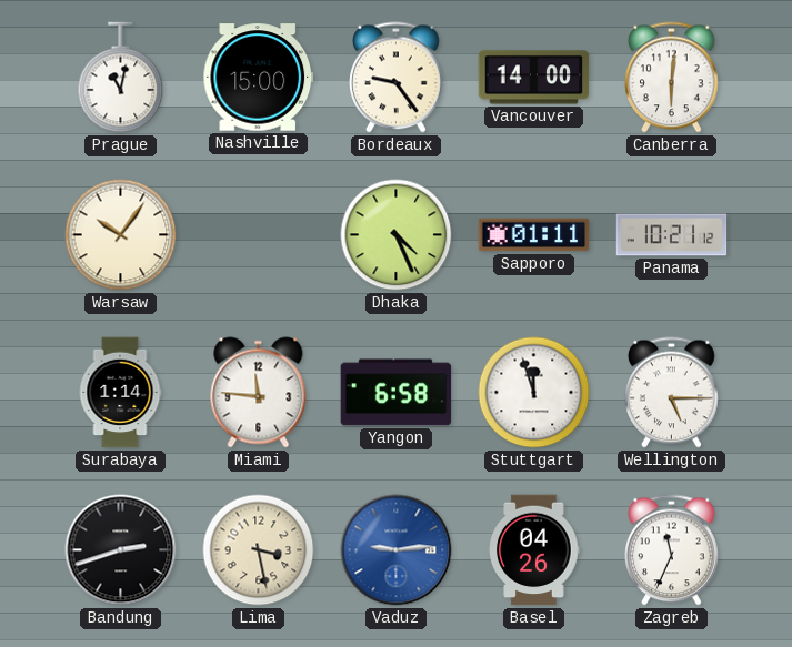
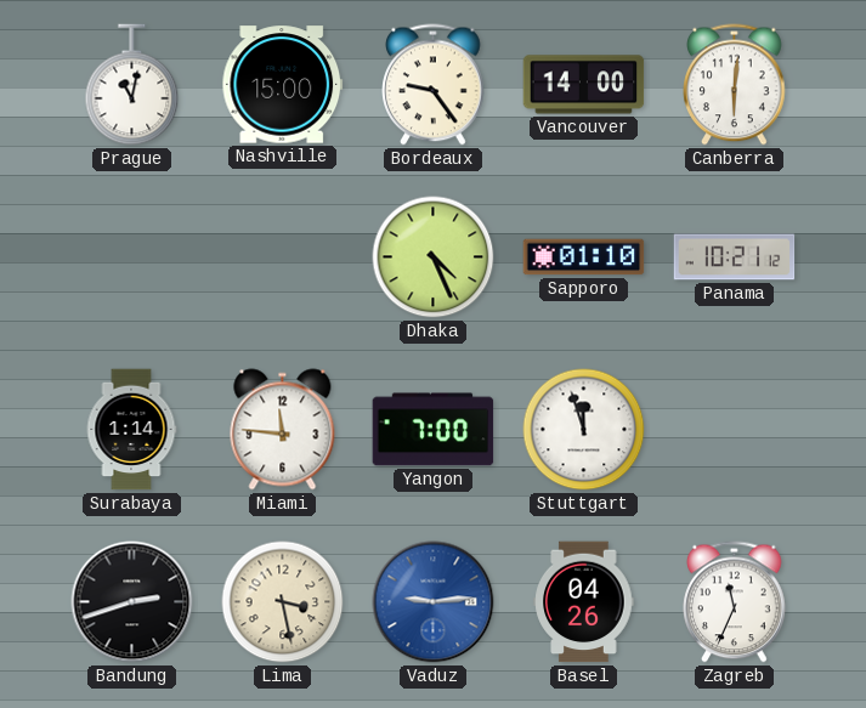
Warsaw: 10:06 -> none
Sapporo: 01:11 -> 01:10
Yangon: 6:58 -> 7:00
Wellington: 5:15 -> none
